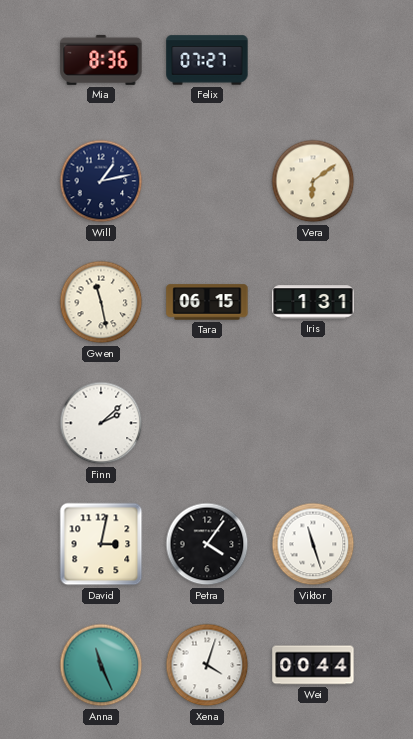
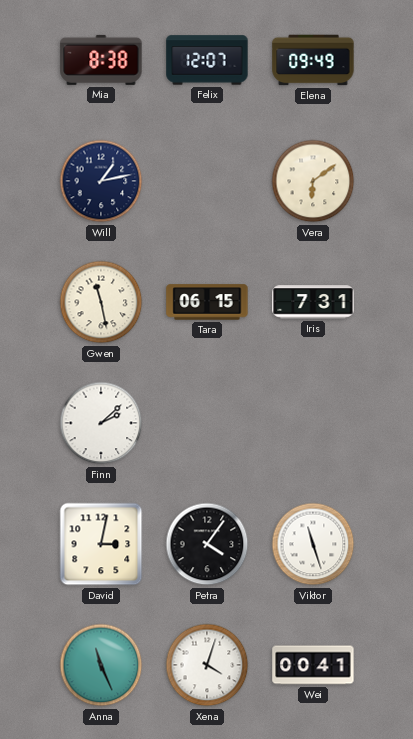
Mia: 8:36 -> 8:38
Felix: 07:27 -> 12:07
Elena: none -> 09:49
Iris: 1:31 -> 7:31
Wei: 00:44 -> 00:41
